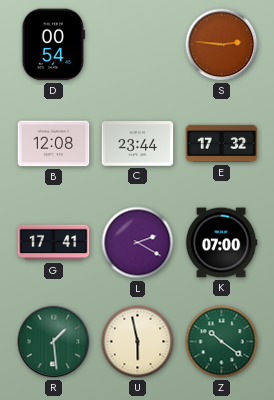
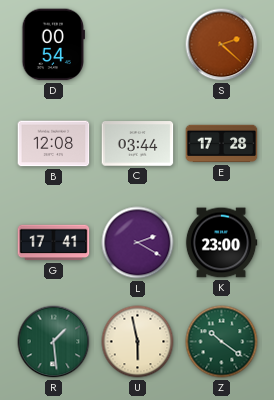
S: 2:46 -> 2:22
C: 23:44 -> 03:44
E: 17:32 -> 17:28
K: 07:00 -> 23:00
